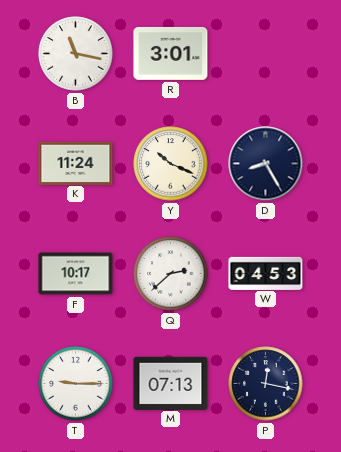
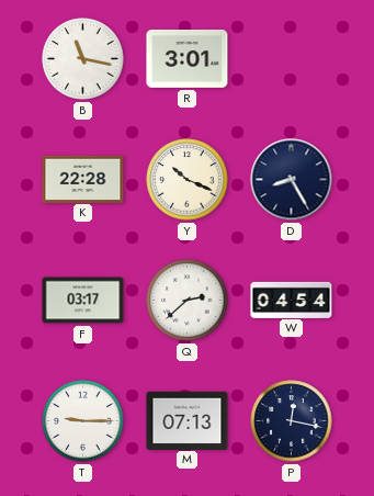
K: 11:24 -> 22:28
F: 10:17 -> 03:17
W: 04:53 -> 04:54
